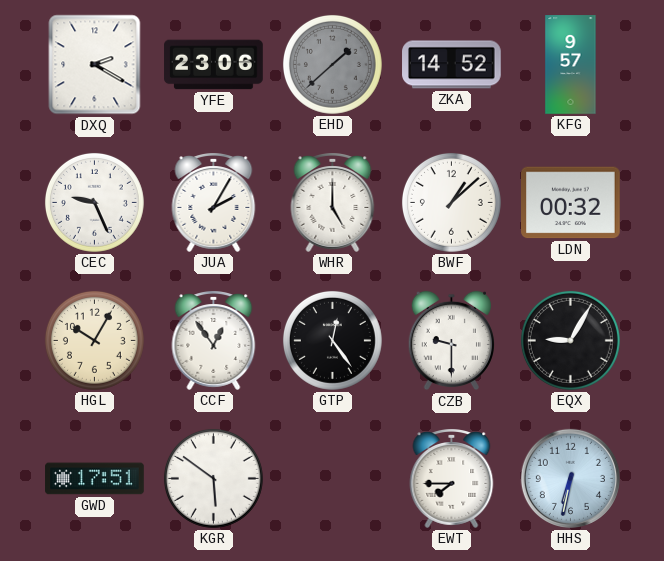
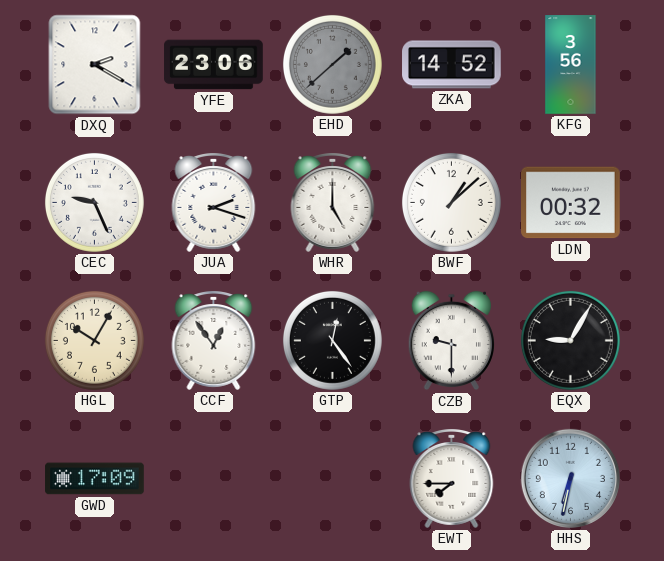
KFG: 9:57 -> 3:56
JUA: 2:05 -> 2:18
GWD: 17:51 -> 17:09
KGR: 5:51 -> none
